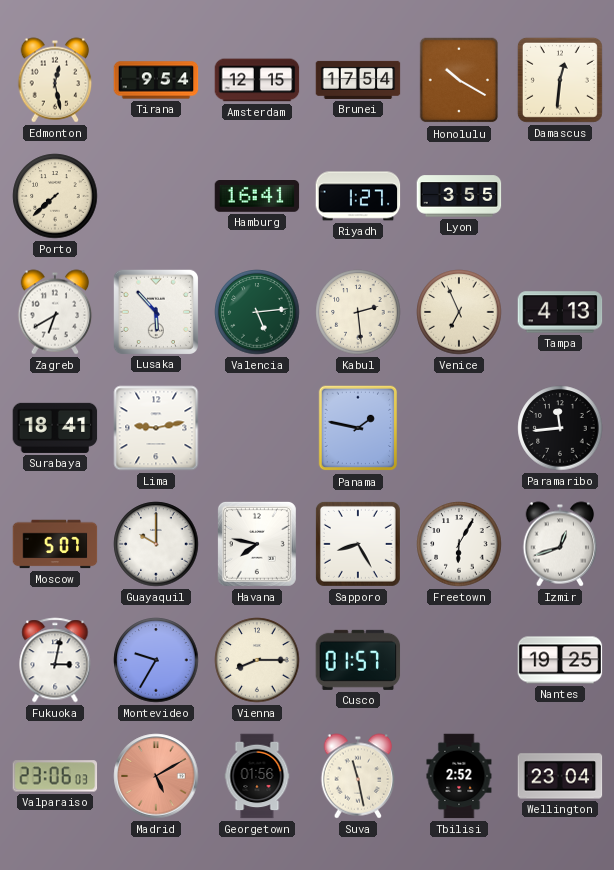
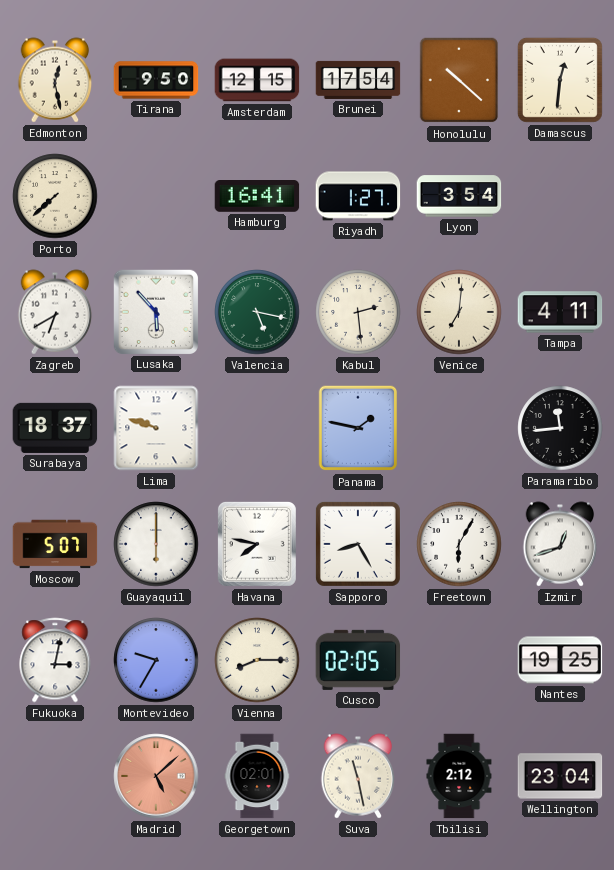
Tirana: 9:54 -> 9:50
Honolulu: 10:20 -> 10:22
Lyon: 3:55 -> 3:54
Valencia: 5:14 -> 5:17
Venice: 6:56 -> 7:01
Tampa: 4:13 -> 4:11
Surabaya: 18:41 -> 18:37
Lima: 9:13 -> 9:48
Guayaquil: 10:00 -> 6:00
Cusco: 01:57 -> 02:05
Valparaiso: 23:06 -> none
Madrid: 5:10 -> 5:08
Georgetown: 01:56 -> 02:01
Tbilisi: 2:52 -> 2:12
